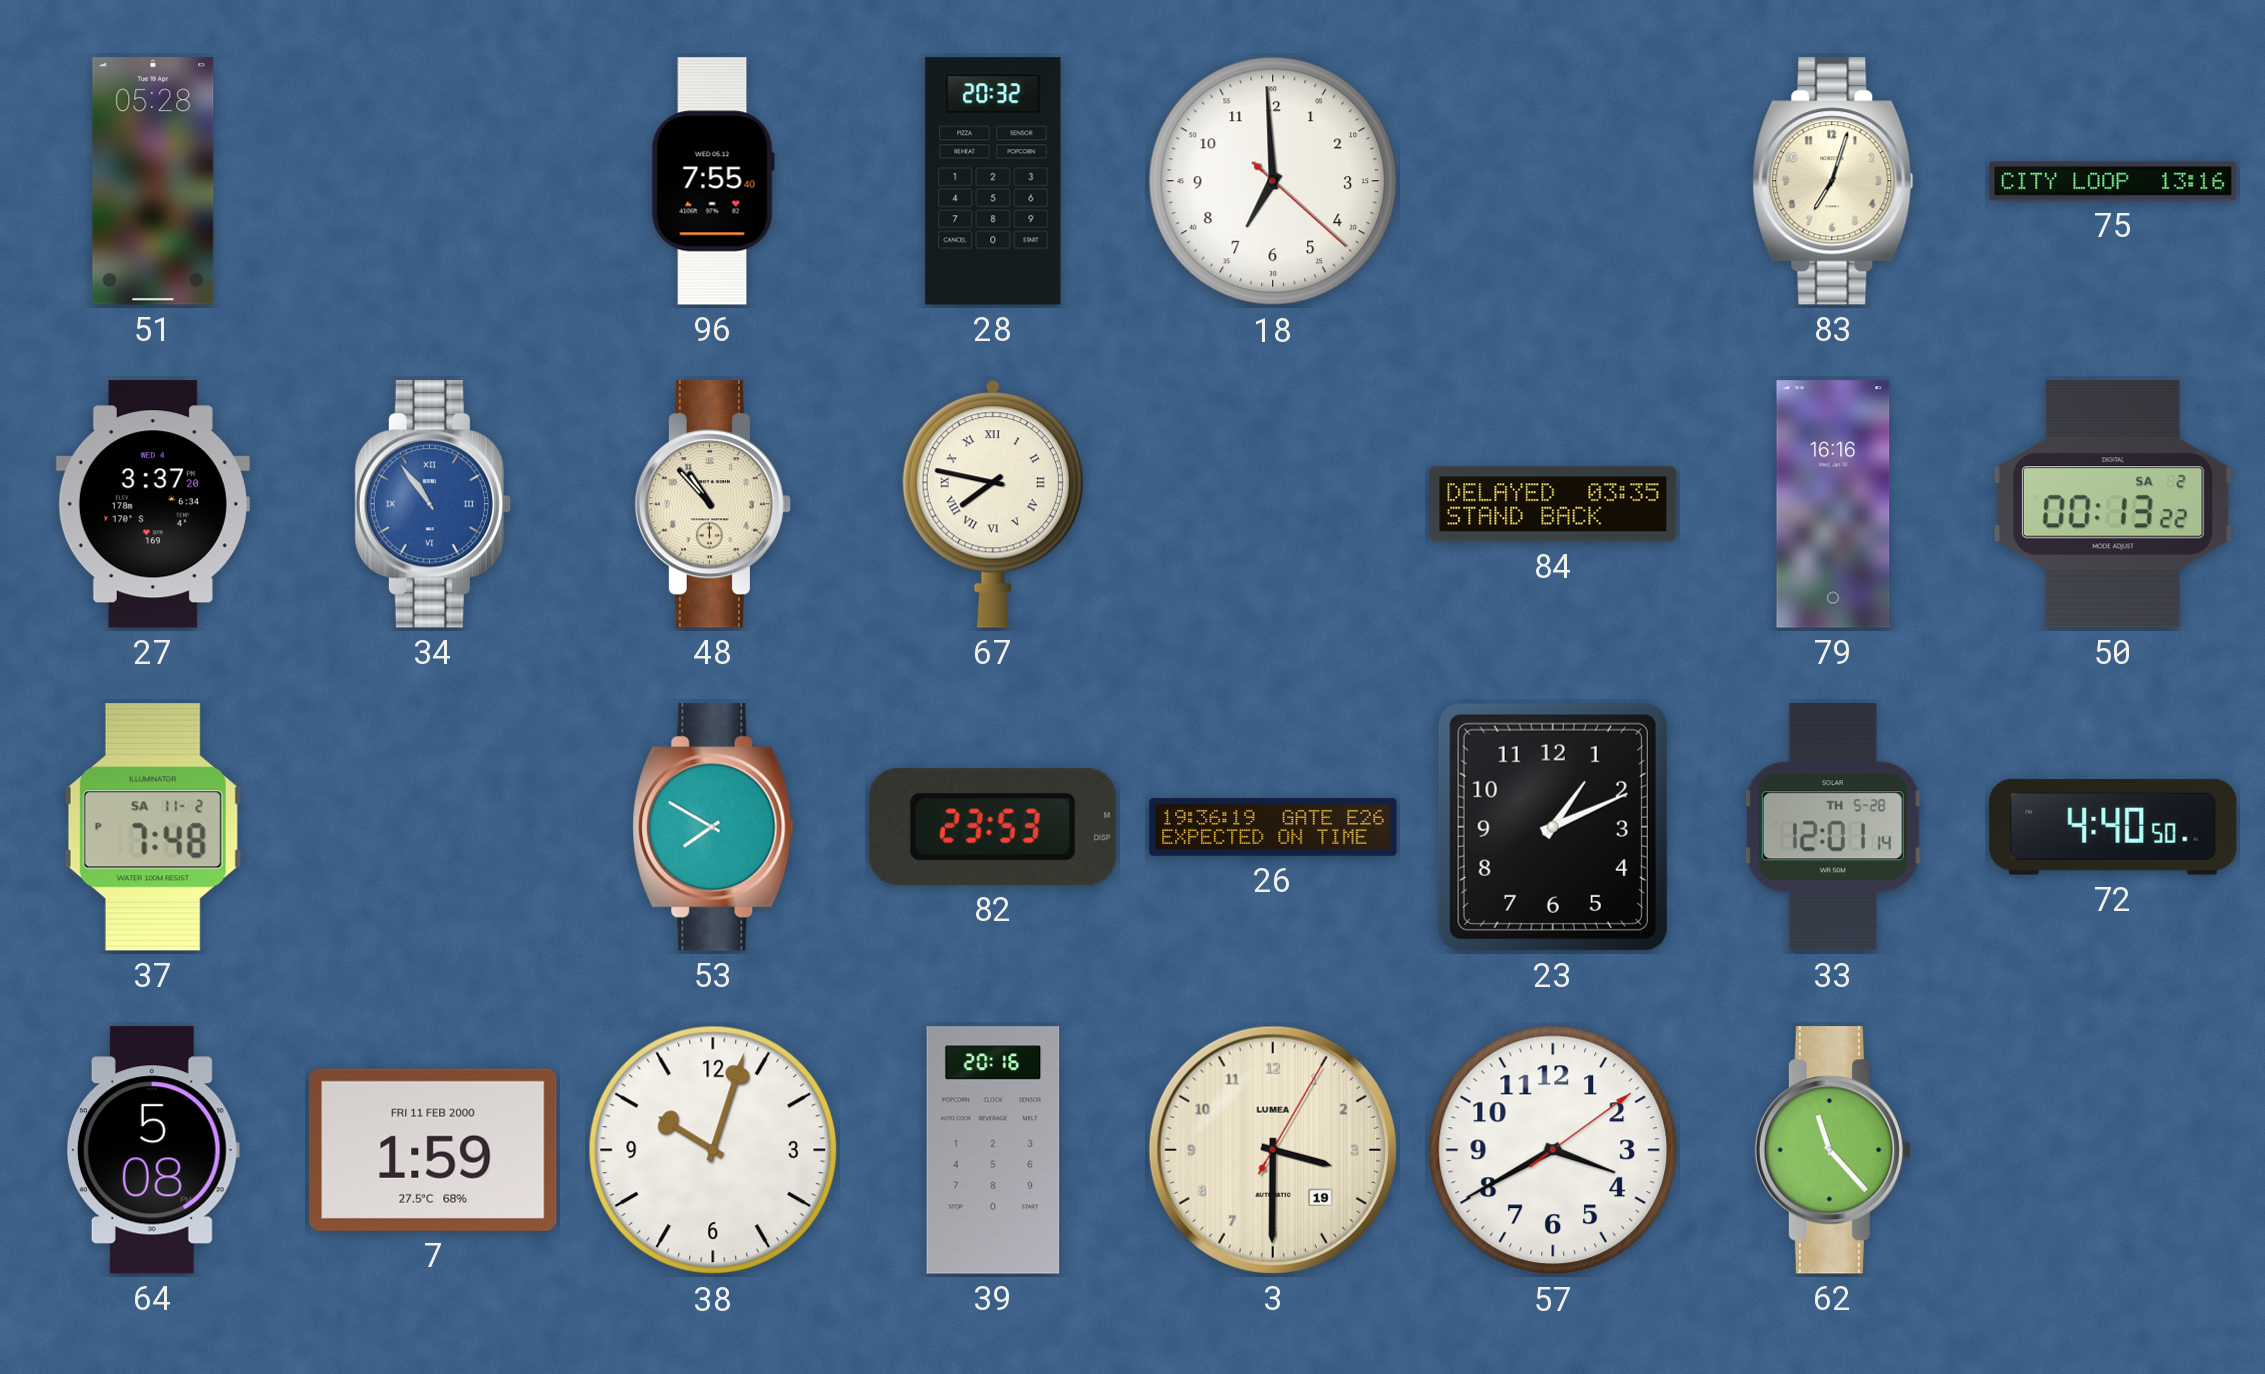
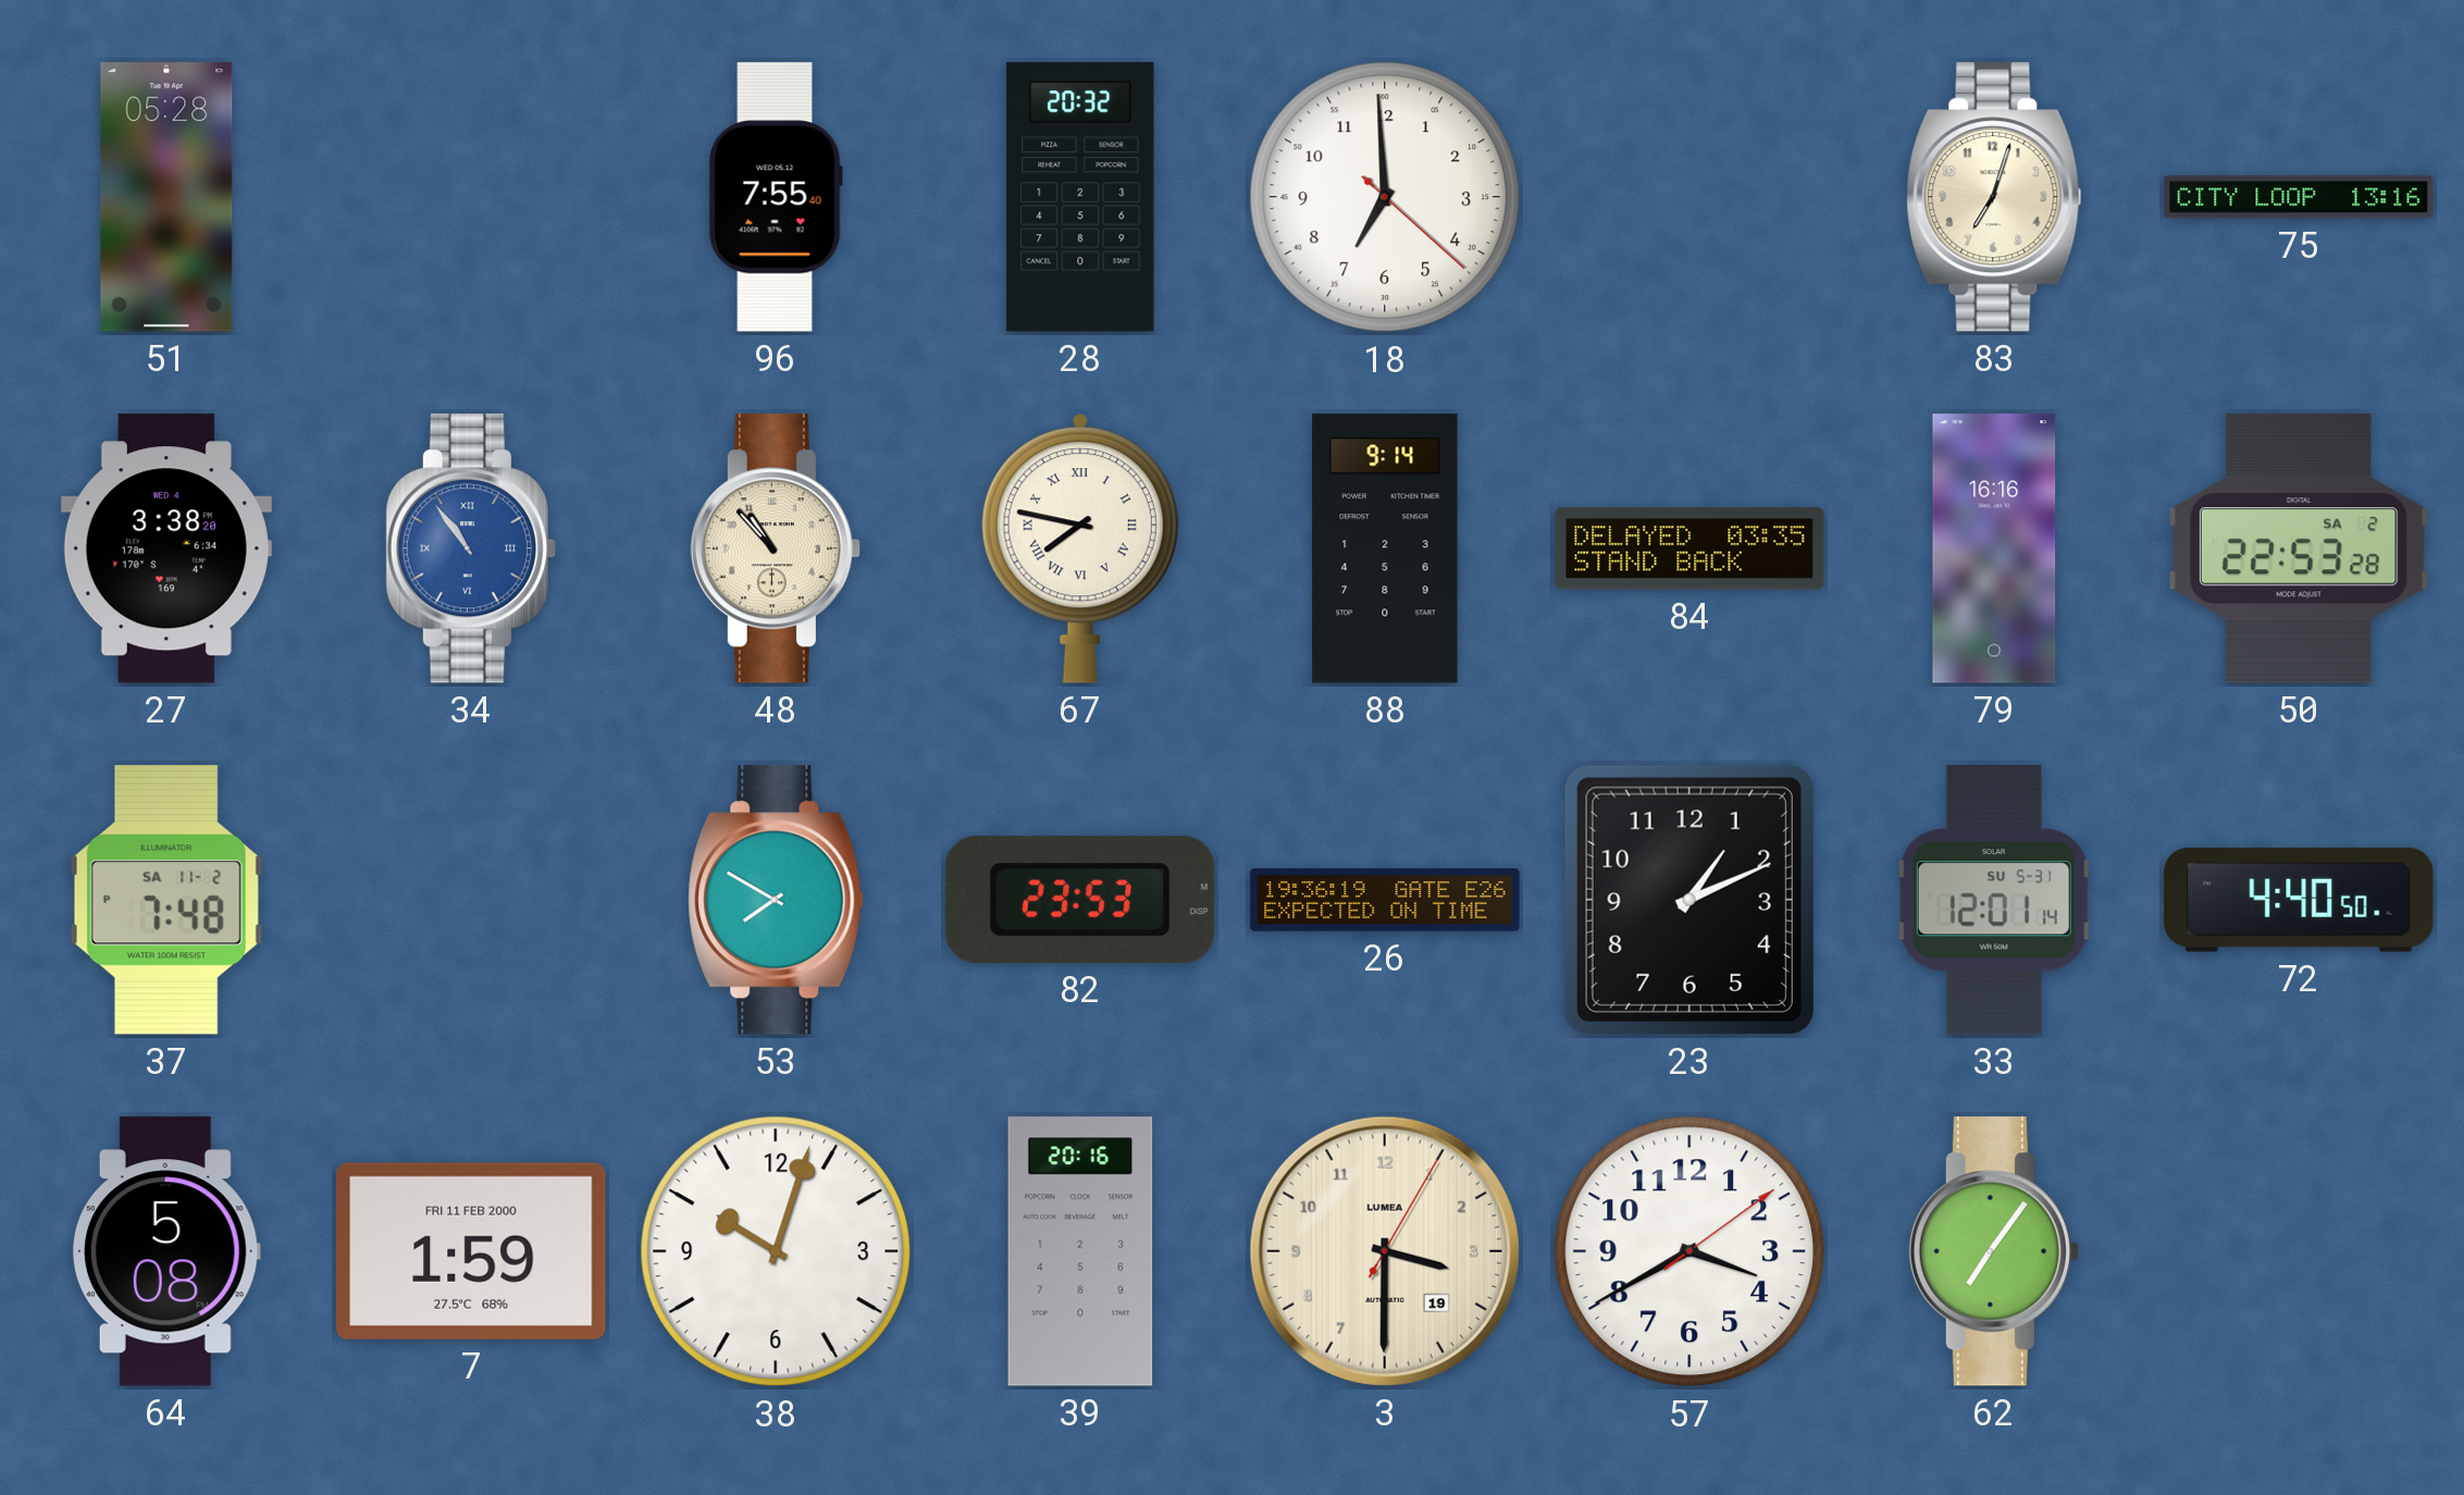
27: 3:37 -> 3:38
88: none -> 9:14
50: 00:13 -> 22:53
33 date: TH 5-28 -> SU 5-31
62: 11:23 -> 7:06
